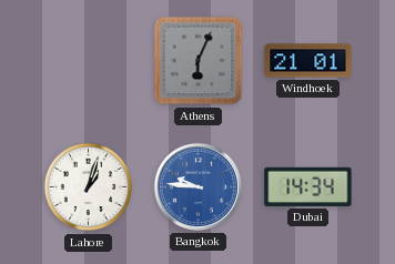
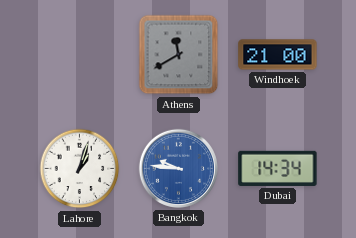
Athens: 6:04 -> 11:40
Windhoek: 21:01 -> 21:00
